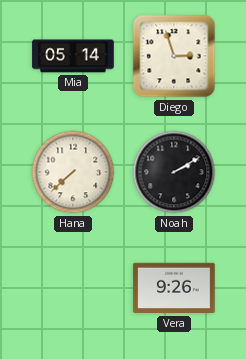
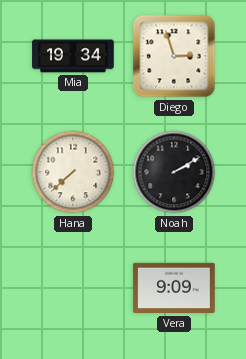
Mia: 05:14 -> 19:34
Vera: 9:26 -> 9:09
